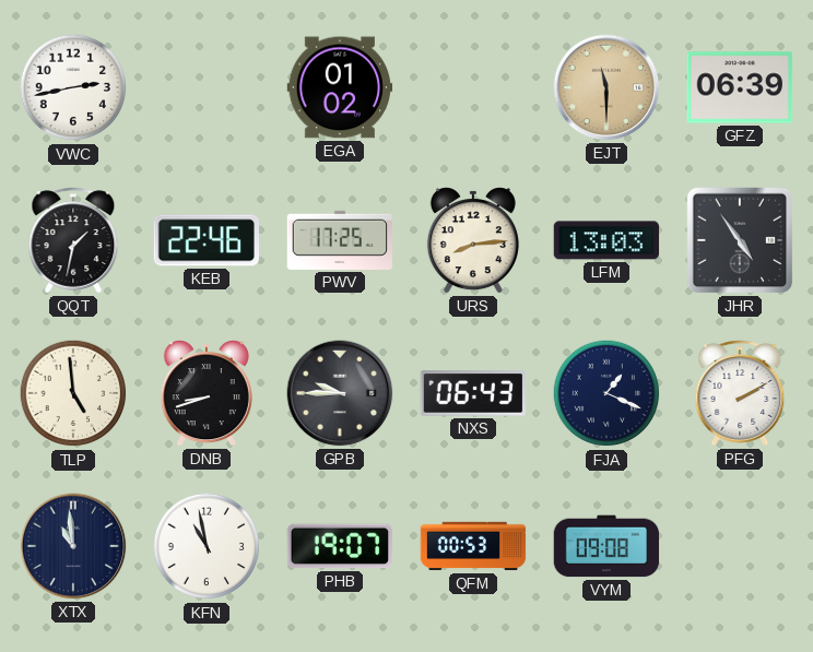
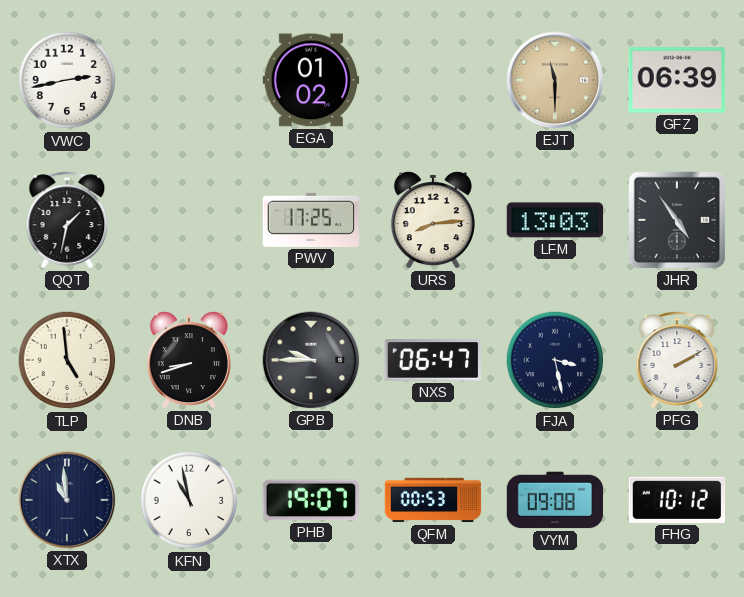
KEB: 22:46 -> none
NXS: 06:43 -> 06:47
FJA: 1:19 -> 3:28
FHG: none -> 10:12
